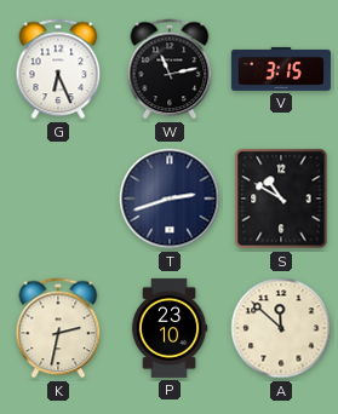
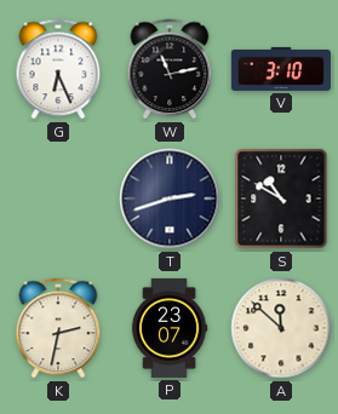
V: 3:15 -> 3:10
P: 23:10 -> 23:07
